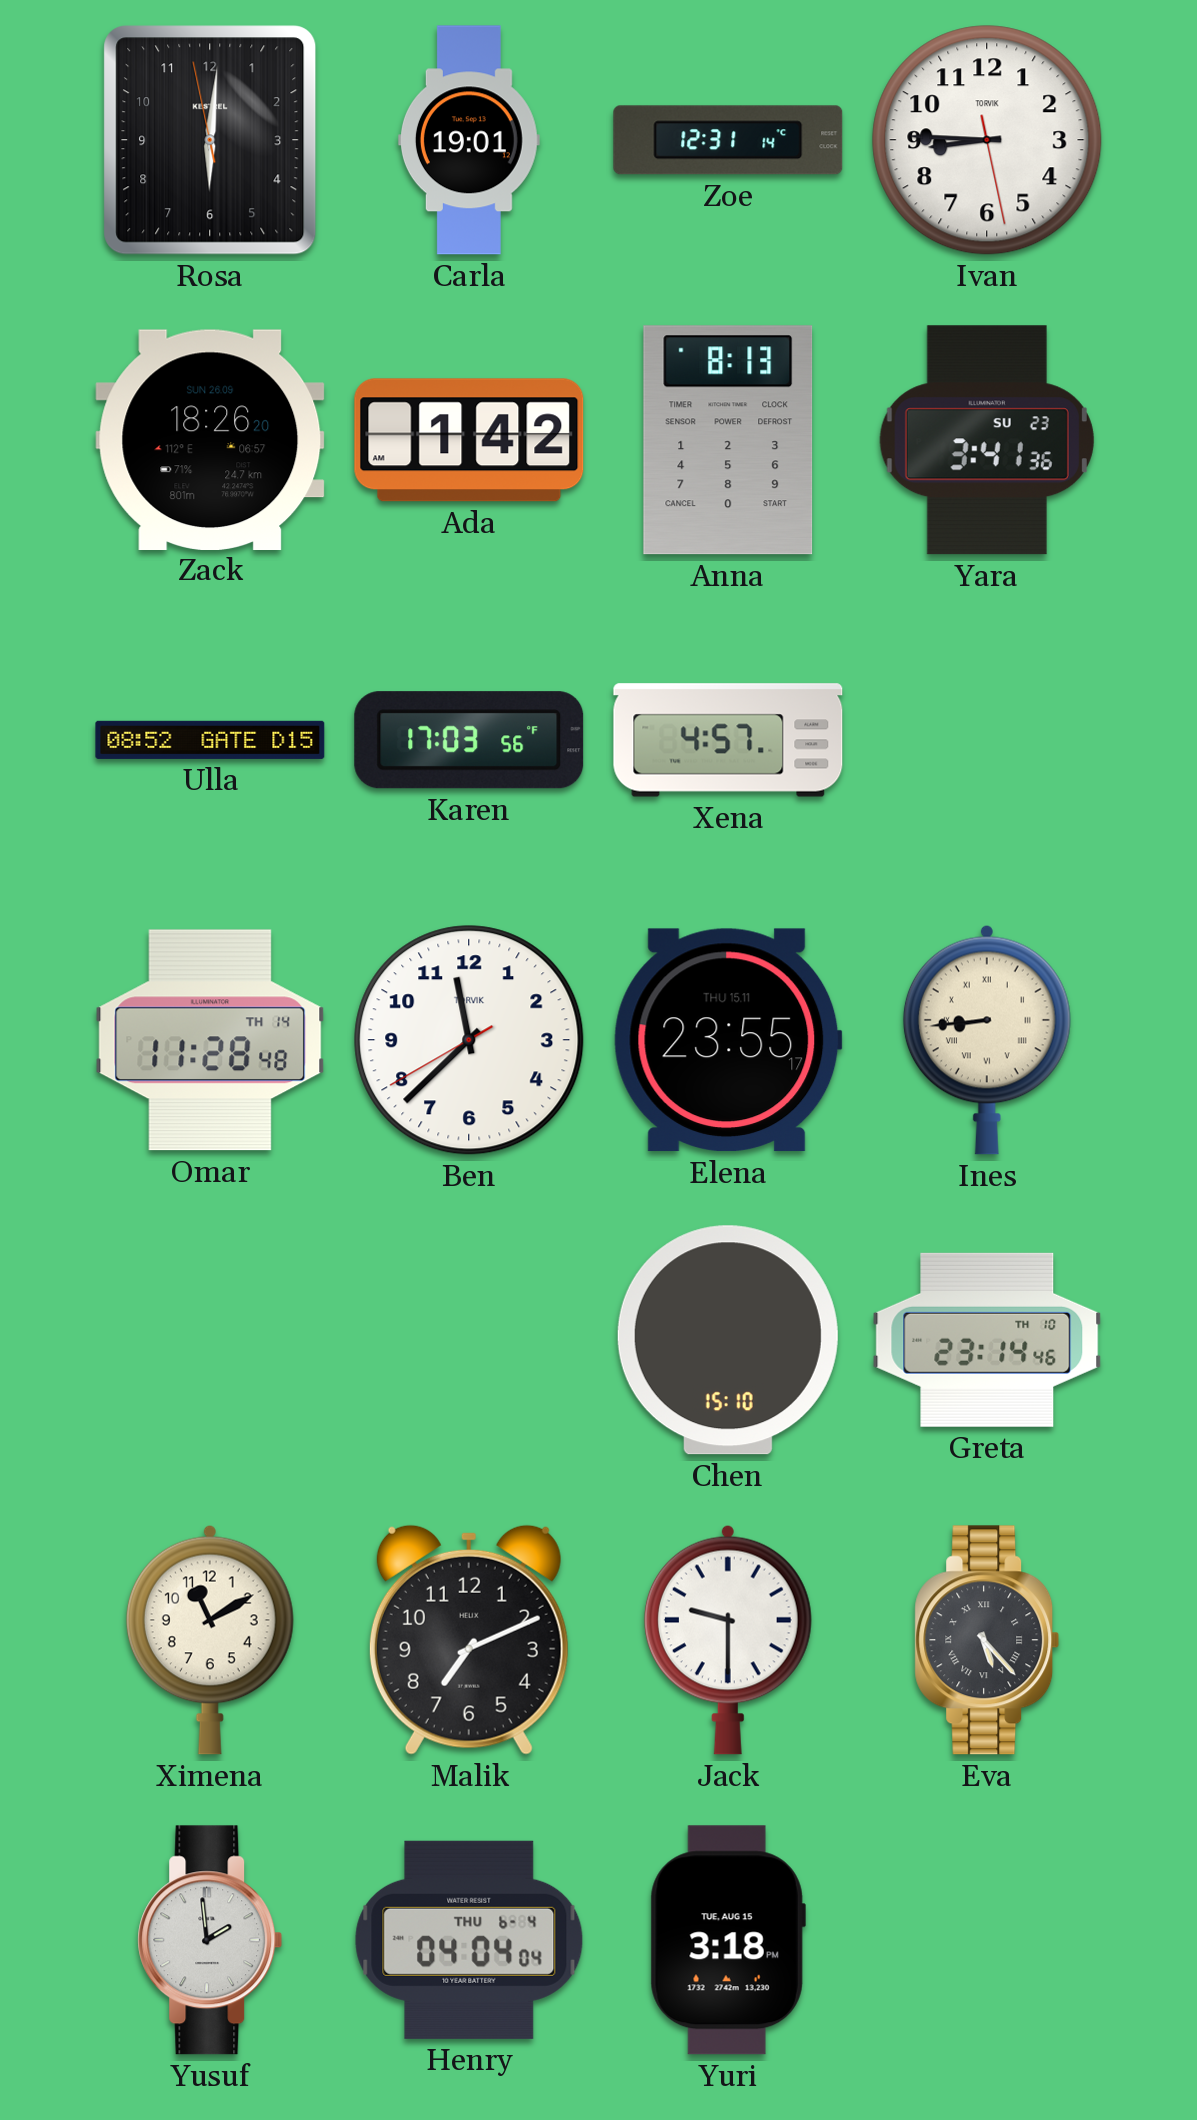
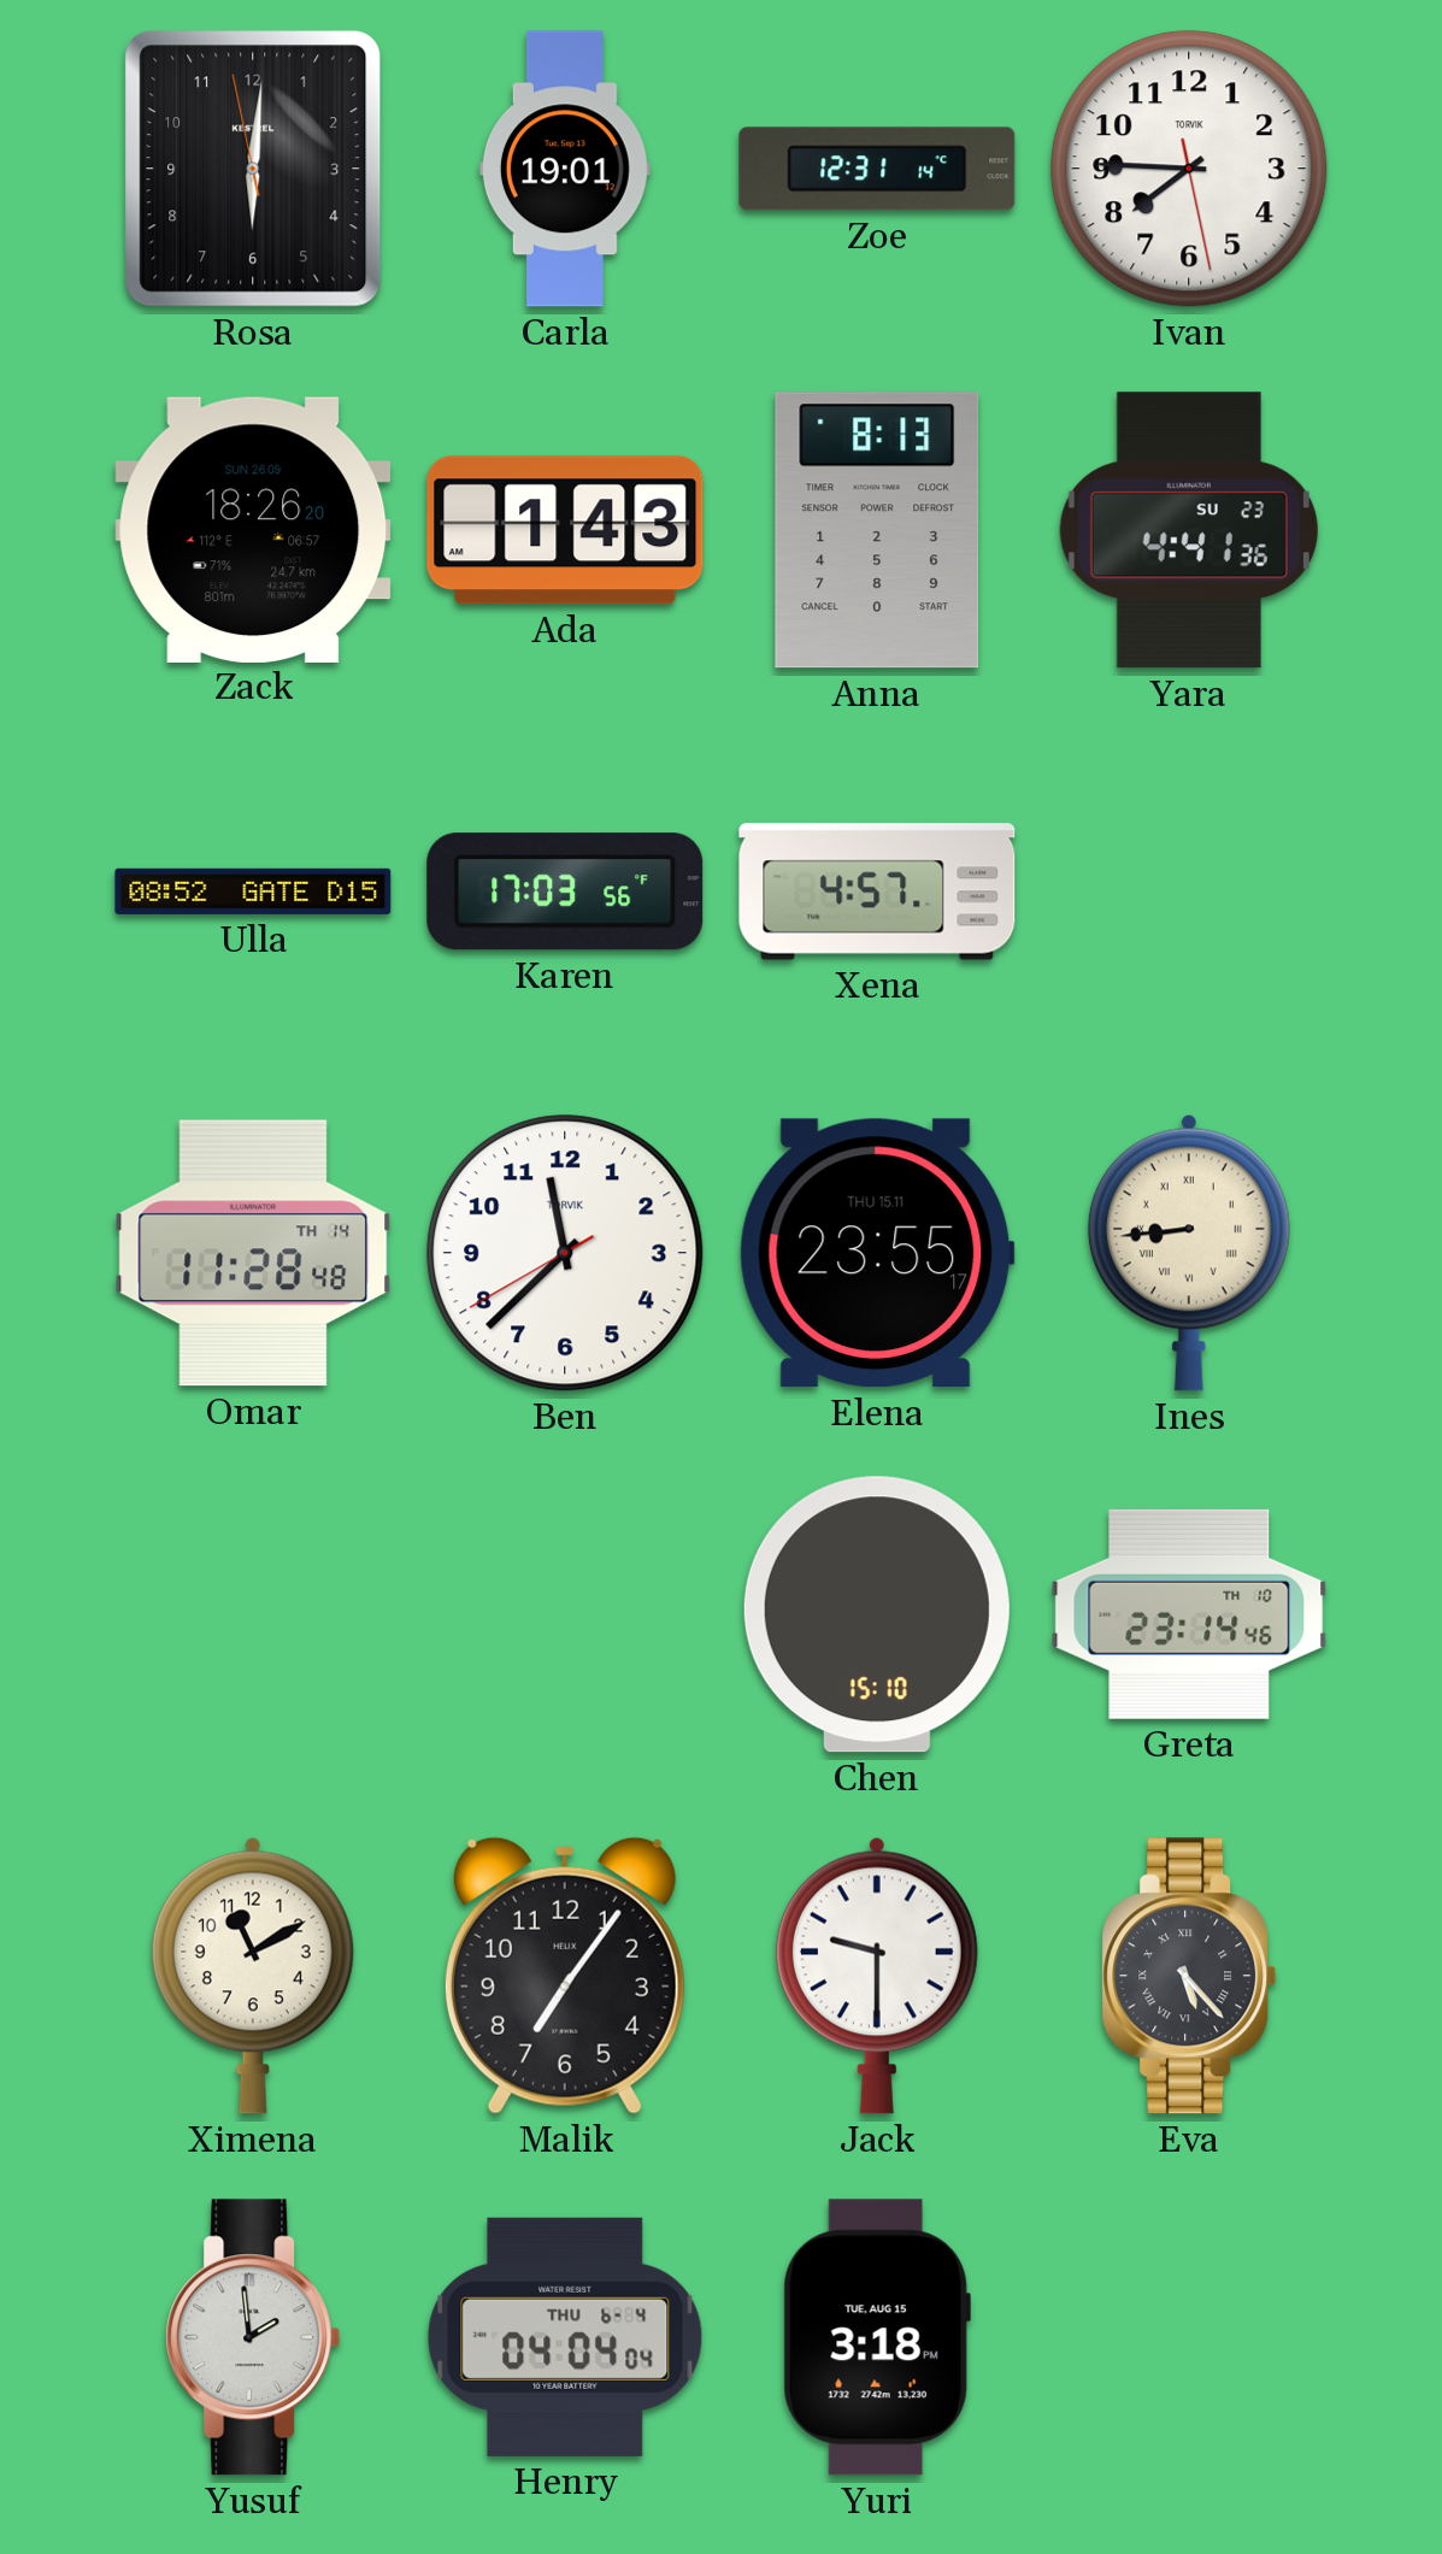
Ivan: 8:45 -> 7:45
Ada: 1:42 -> 1:43
Yara: 3:41 -> 4:41
Malik: 7:11 -> 7:06
